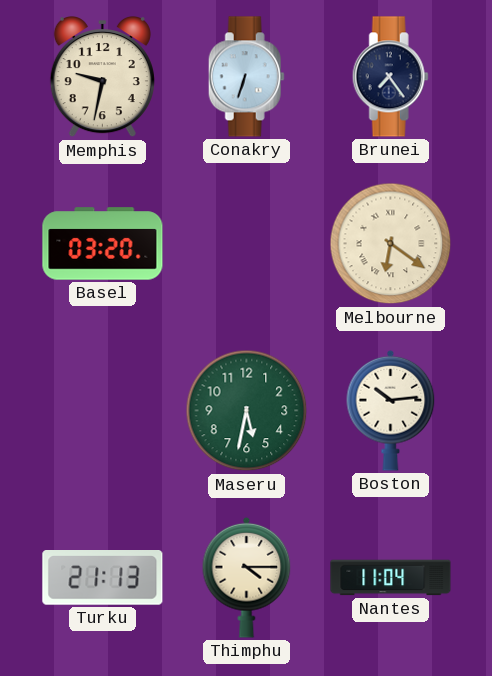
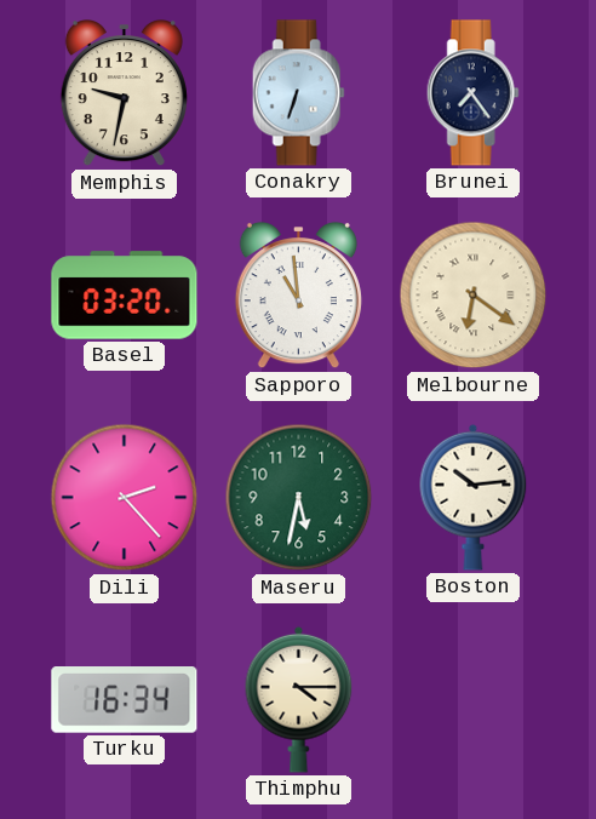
Sapporo: none -> 10:59
Dili: none -> 2:23
Turku: 21:13 -> 16:34
Nantes: 11:04 -> none
